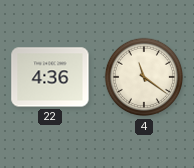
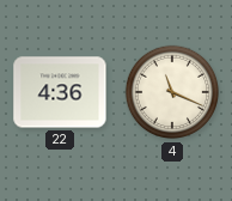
4: 11:21 -> 11:19
